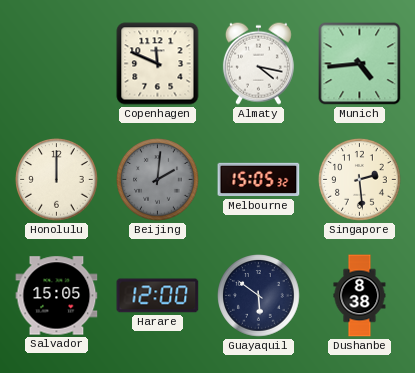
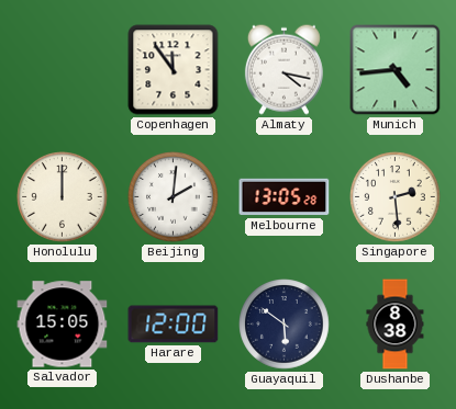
Copenhagen: 11:49 -> 11:54
Beijing dial: grey -> white
Melbourne: 15:05 -> 13:05
